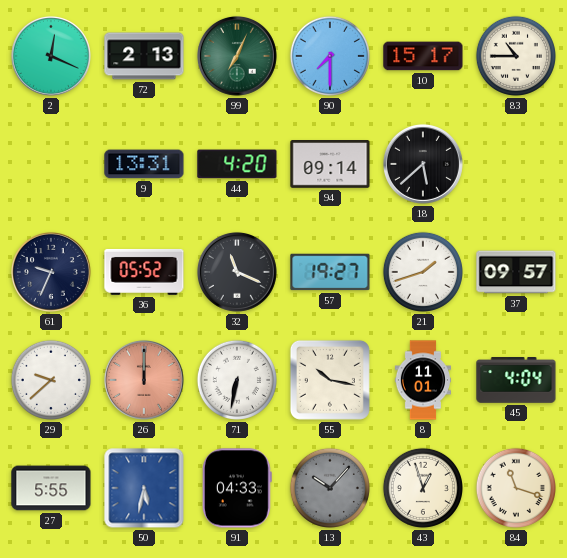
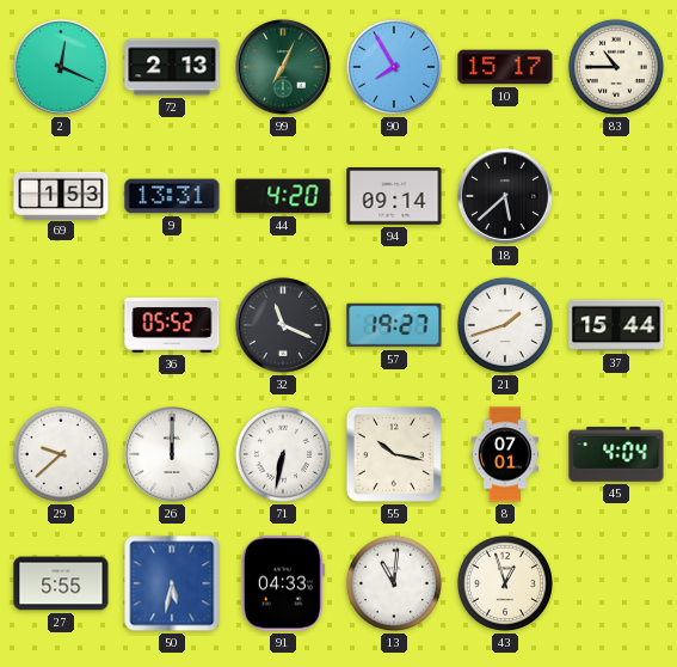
90: 7:30 -> 7:55
69: none -> 1:53
61: 9:34 -> none
37: 09:57 -> 15:44
26 dial: salmon -> white
8: 11:01 -> 07:01
13: 10:07 -> 11:01
13 dial: grey -> white
84: 11:18 -> none
